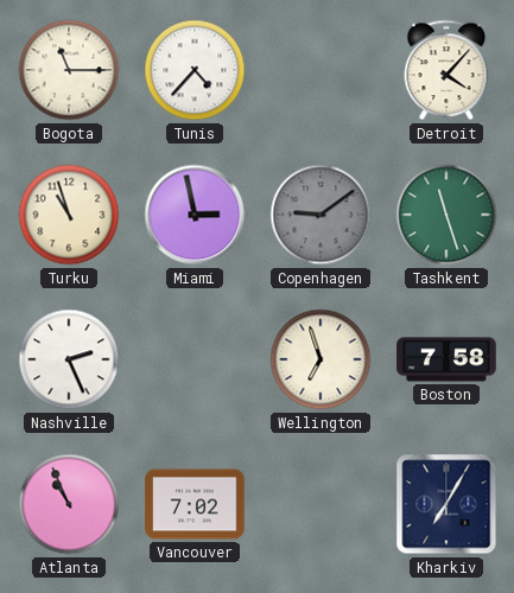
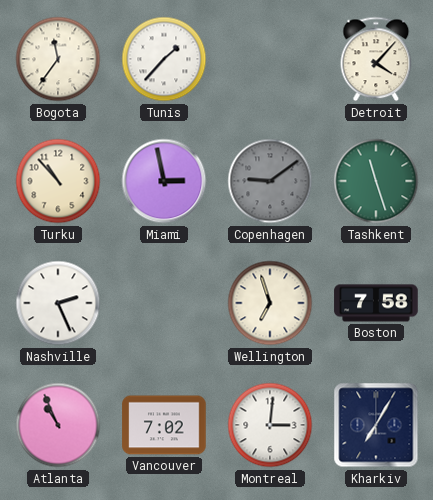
Bogota: 11:15 -> 11:36
Tunis: 4:37 -> 1:37
Turku: 10:57 -> 10:53
Montreal: none -> 3:01
